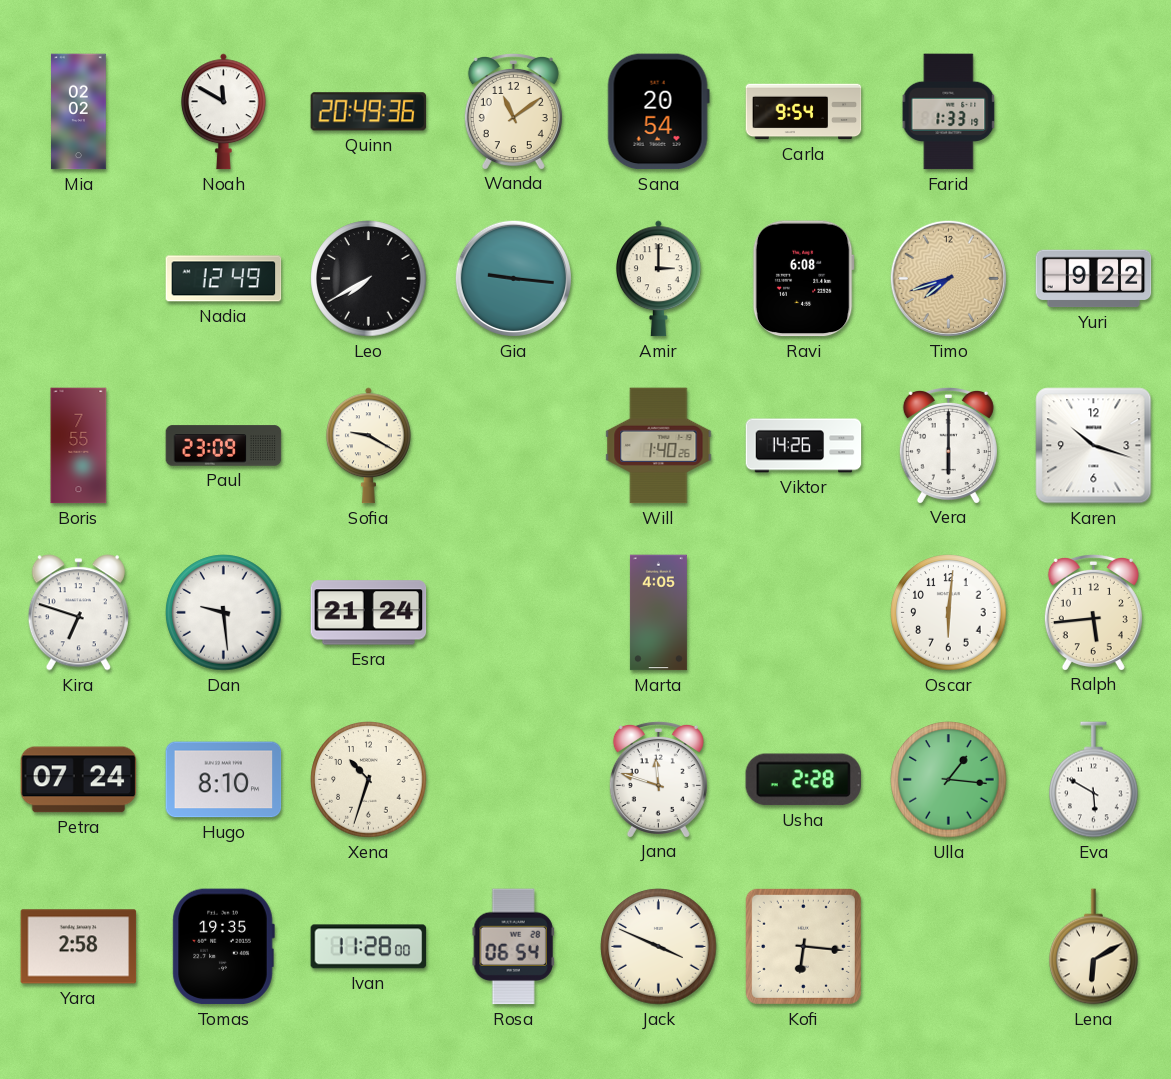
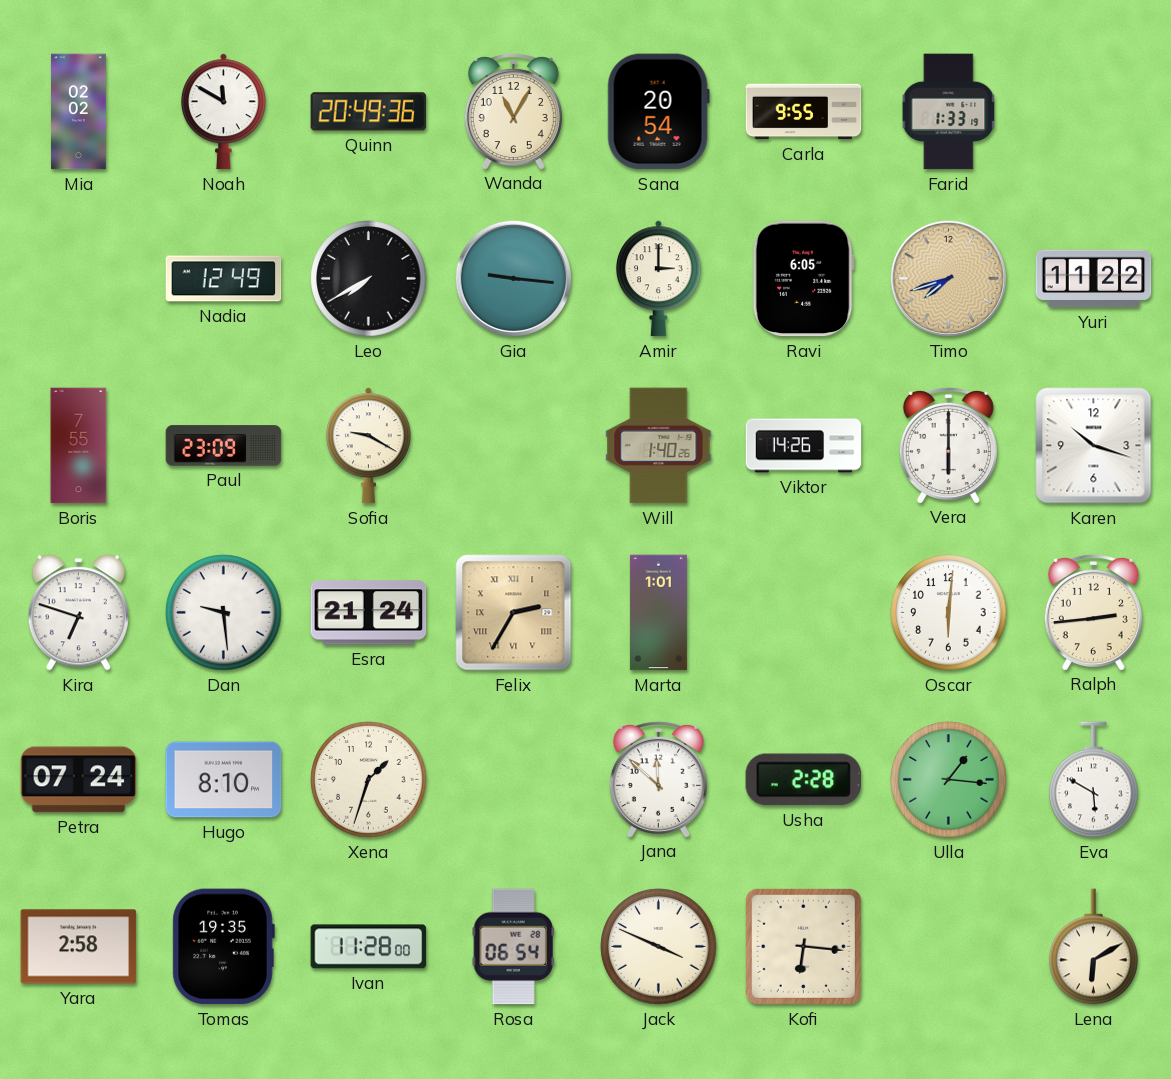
Wanda: 11:09 -> 11:05
Carla: 9:54 -> 9:55
Ravi: 6:08 -> 6:05
Yuri: 9:22 -> 11:22
Felix: none -> 2:35
Marta: 4:05 -> 1:01
Ralph: 5:44 -> 2:44
Xena: 10:33 -> 1:33
Jana: 11:48 -> 11:52
